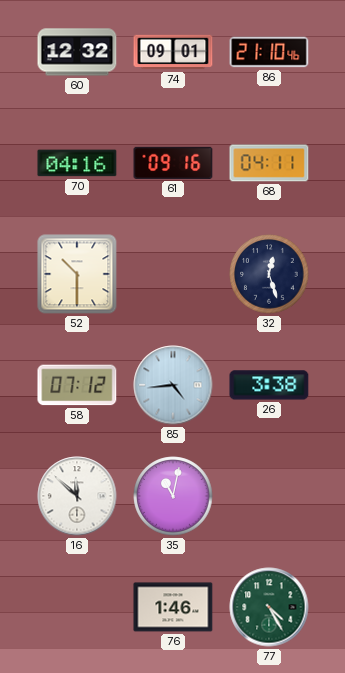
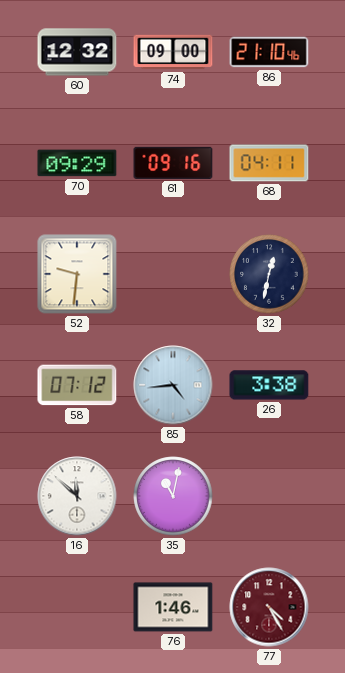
74: 09:01 -> 09:00
70: 04:16 -> 09:29
52: 10:30 -> 9:31
32: 12:27 -> 12:32
77 dial: green -> burgundy
